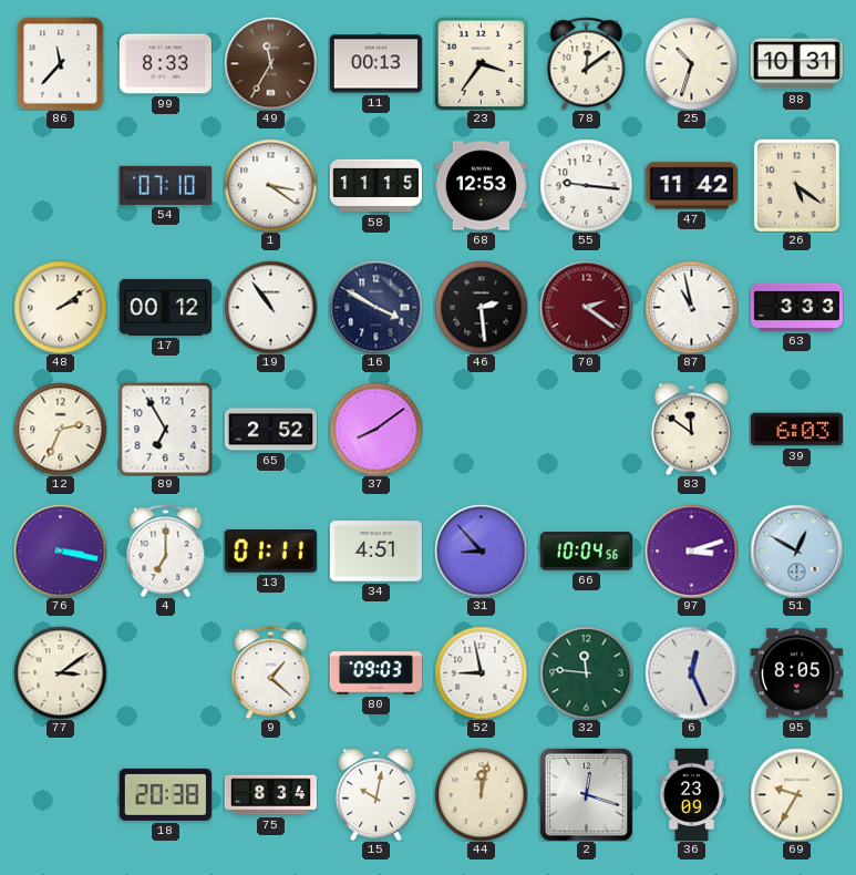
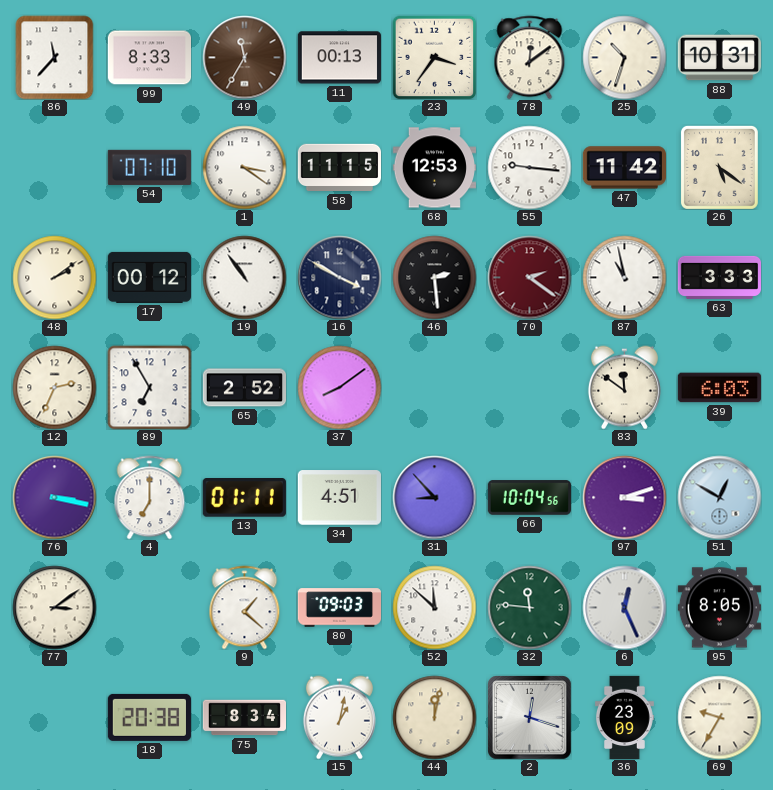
52: 8:58 -> 11:52
15: 10:02 -> 1:02
